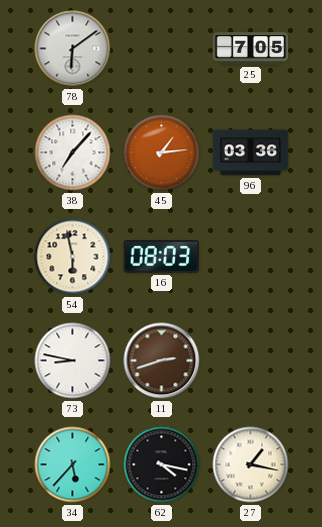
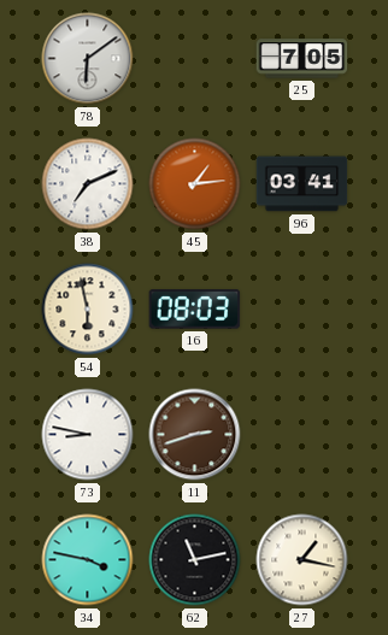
38: 7:07 -> 7:11
96: 03:36 -> 03:41
34: 5:37 -> 3:47
62: 4:17 -> 11:13
